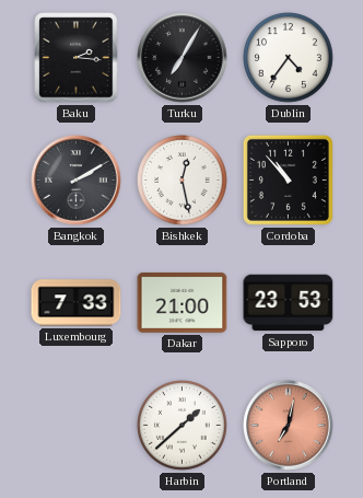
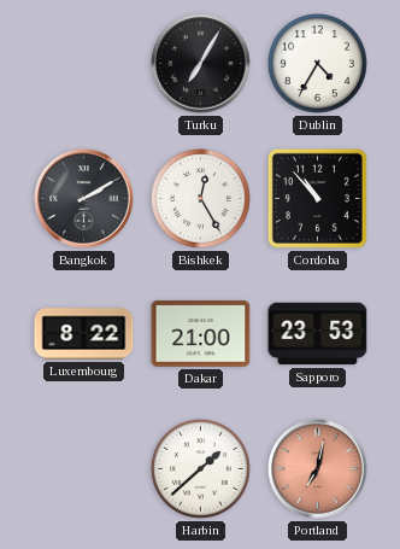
Baku: 2:16 -> none
Dublin: 4:36 -> 4:35
Bishkek: 12:28 -> 12:25
Luxembourg: 7:33 -> 8:22
